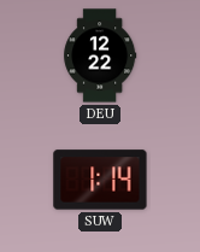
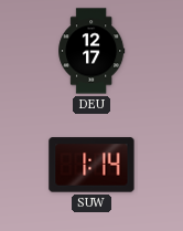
DEU: 12:22 -> 12:17
